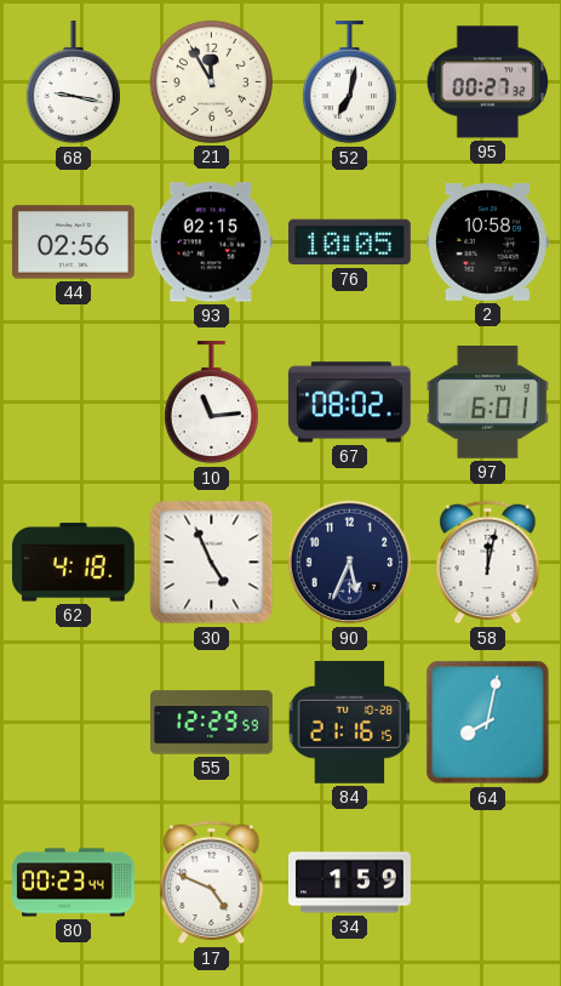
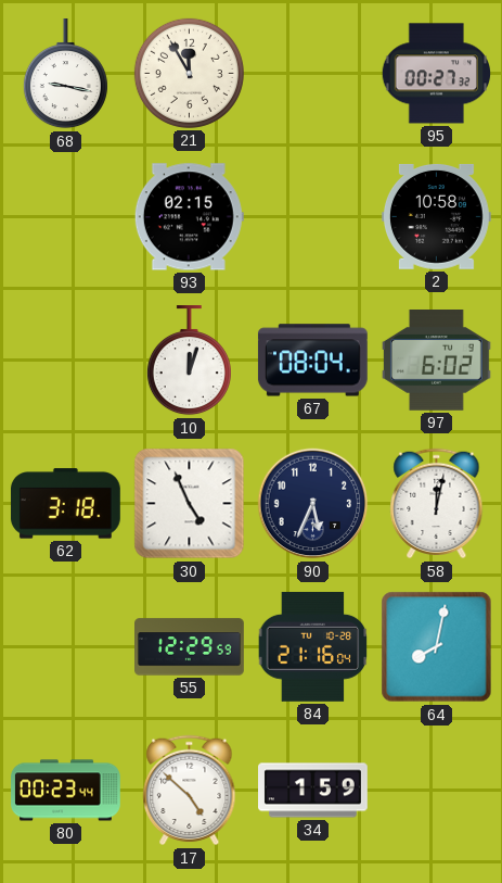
52: 7:02 -> none
44: 02:56 -> none
76: 10:05 -> none
10: 11:14 -> 12:03
67: 08:02 -> 08:04
97: 6:01 -> 6:02
62: 4:18 -> 3:18
84: 21:16:15 -> 21:16:04
17: 4:49 -> 4:52
